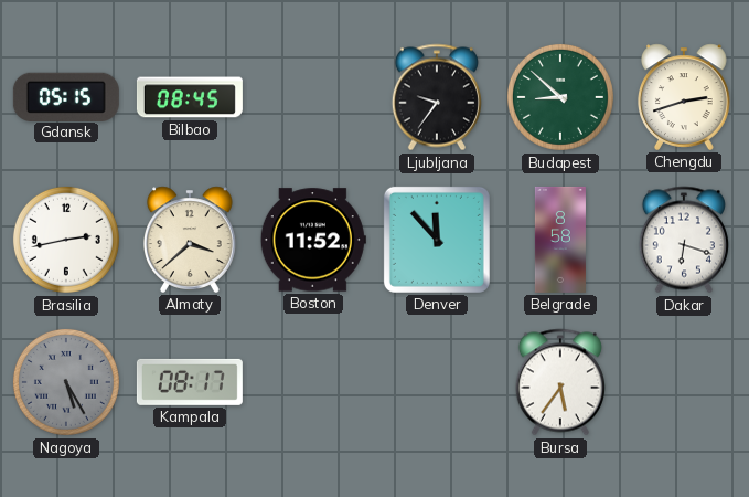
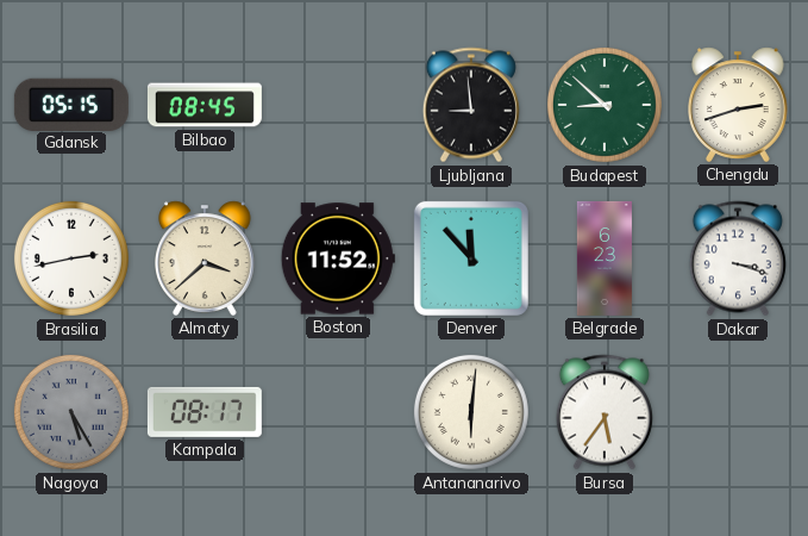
Ljubljana: 9:36 -> 8:59
Belgrade: 8:58 -> 6:23
Dakar: 6:18 -> 3:18
Antananarivo: none -> 6:01
